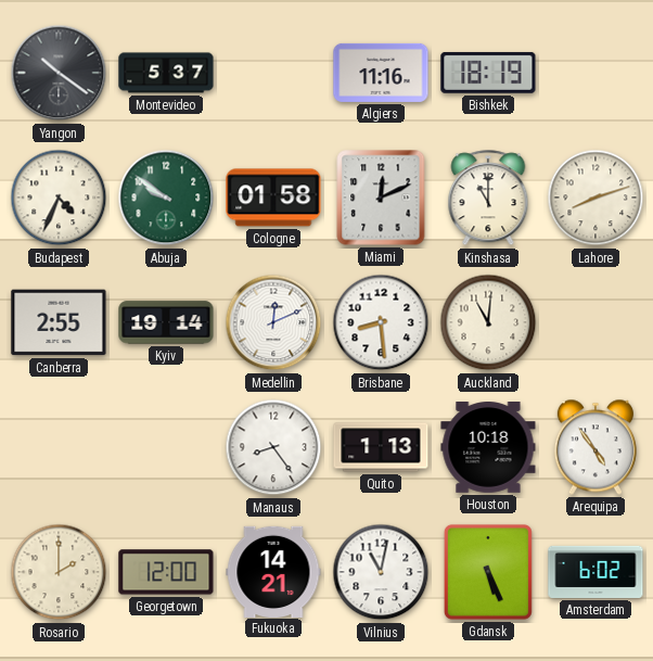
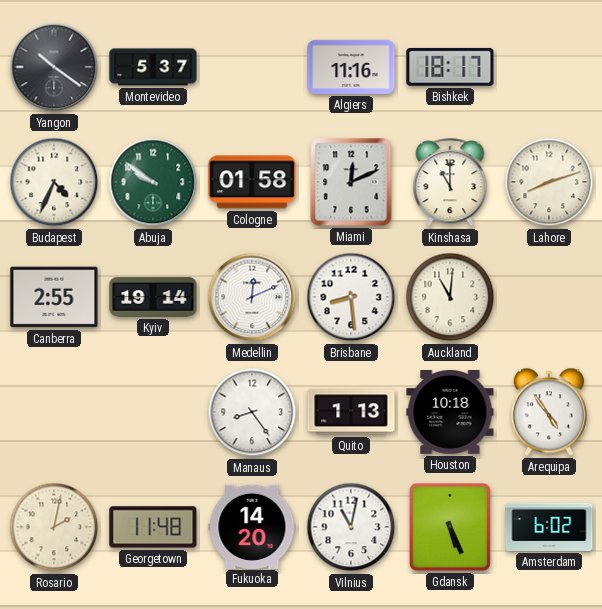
Bishkek: 18:19 -> 18:17
Rosario: 2:00 -> 2:02
Georgetown: 12:00 -> 11:48
Fukuoka: 14:21 -> 14:20
